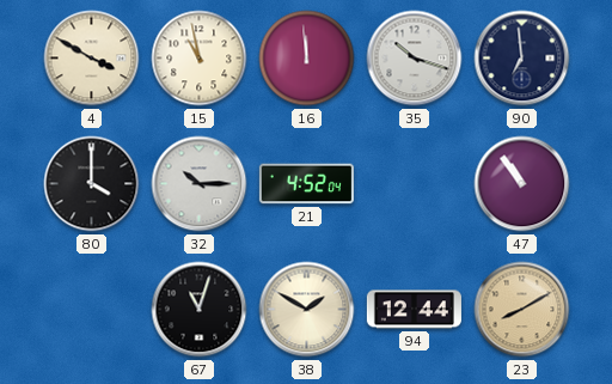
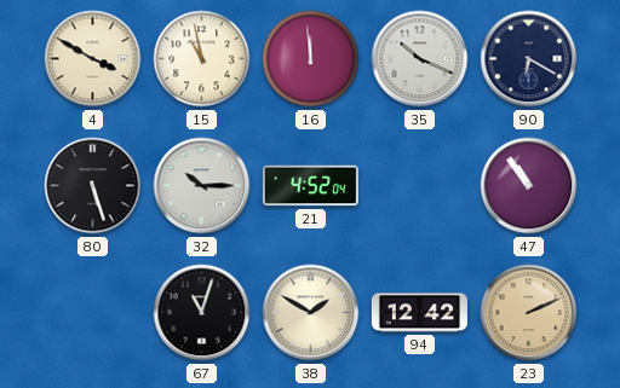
35: 10:18 -> 10:19
90: 6:59 -> 6:20
80: 4:00 -> 5:27
94: 12:44 -> 12:42
23: 8:10 -> 2:11
